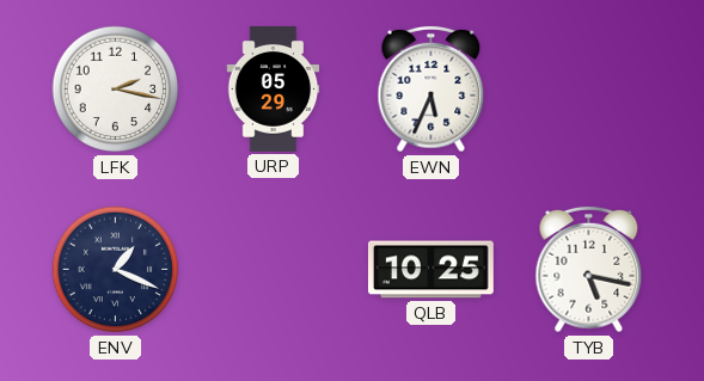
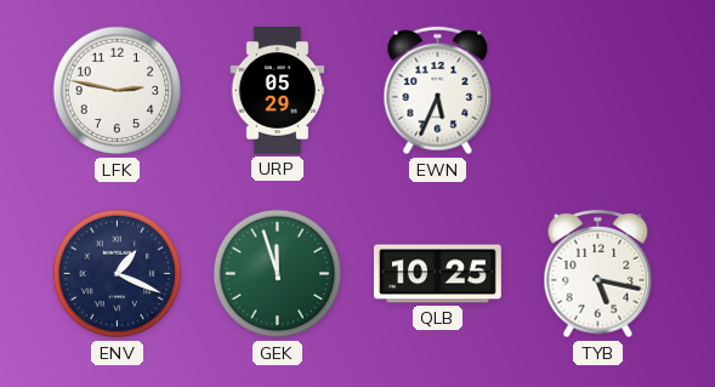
LFK: 2:17 -> 2:47
GEK: none -> 11:57
